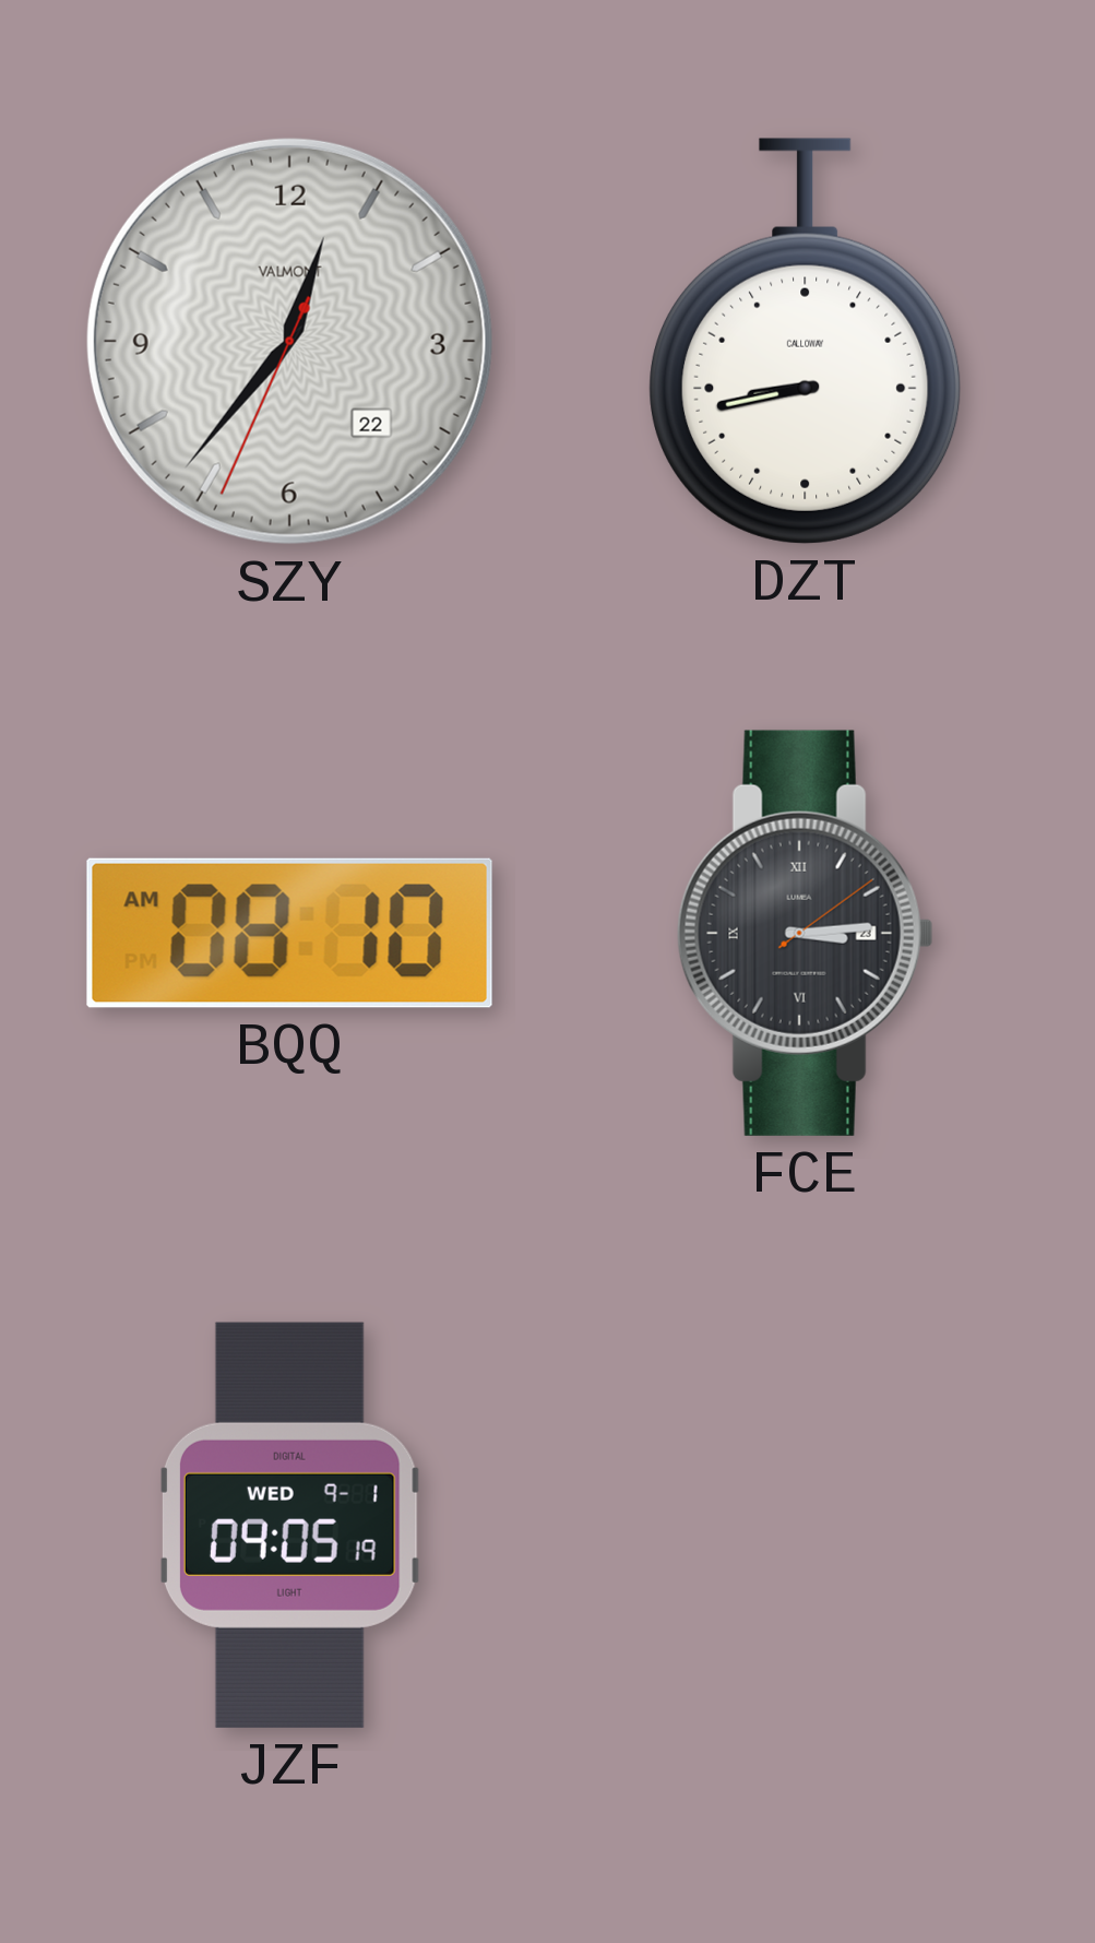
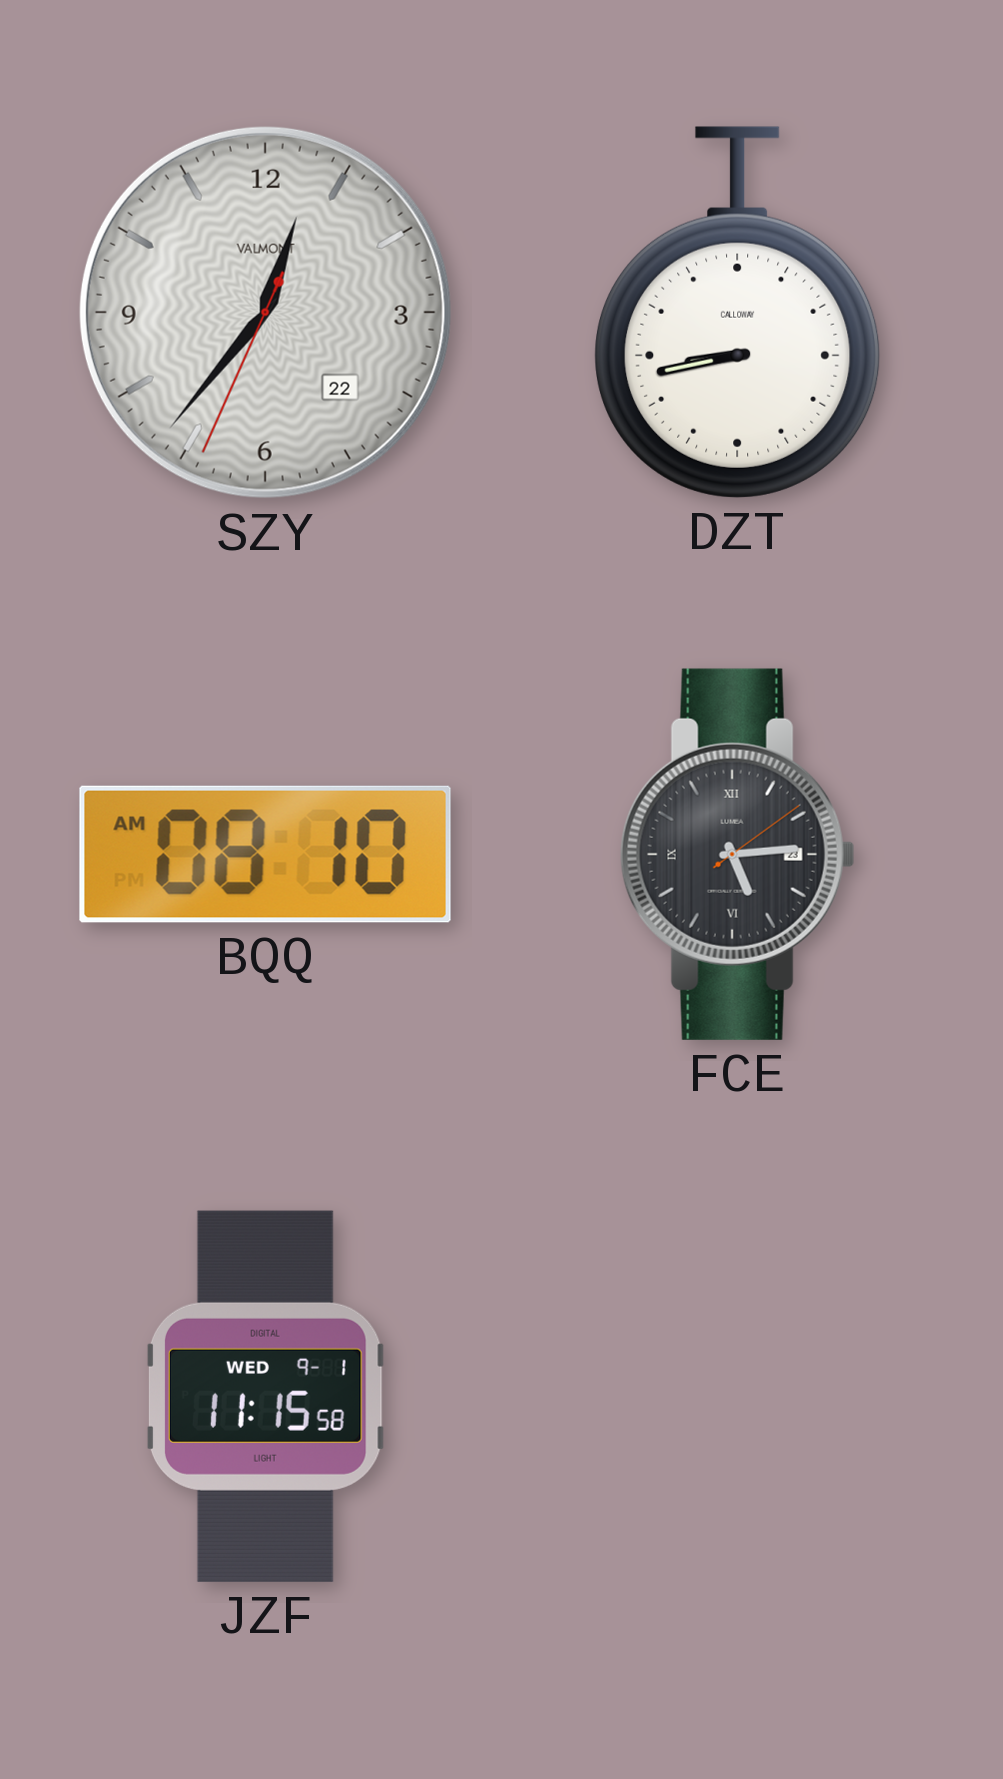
FCE: 3:14 -> 5:14
JZF: 09:05 -> 11:15
